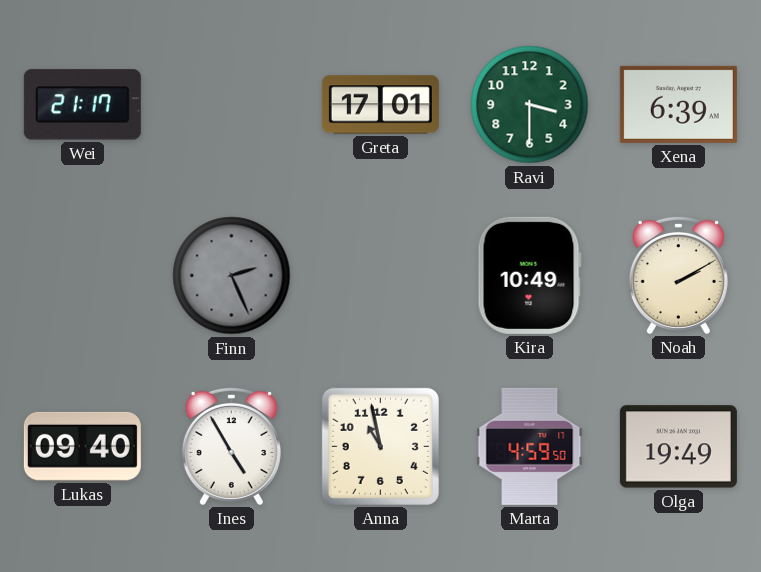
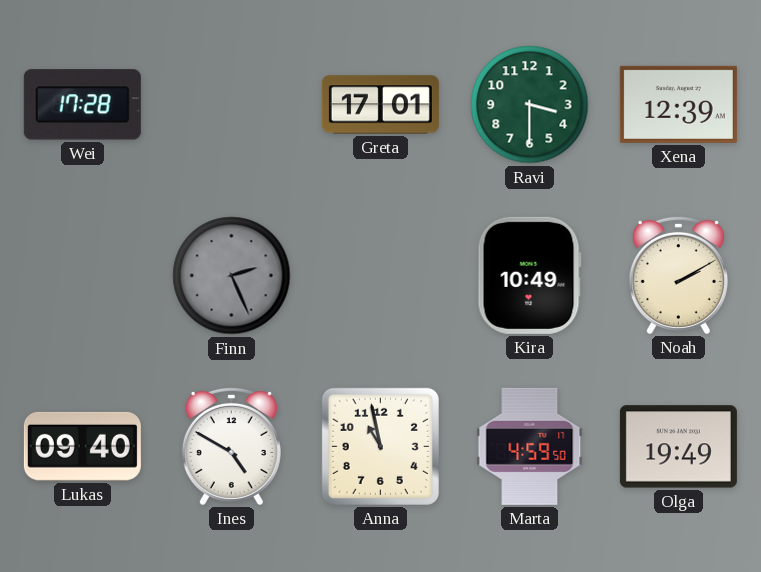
Wei: 21:17 -> 17:28
Xena: 6:39 -> 12:39
Ines: 4:55 -> 4:50
